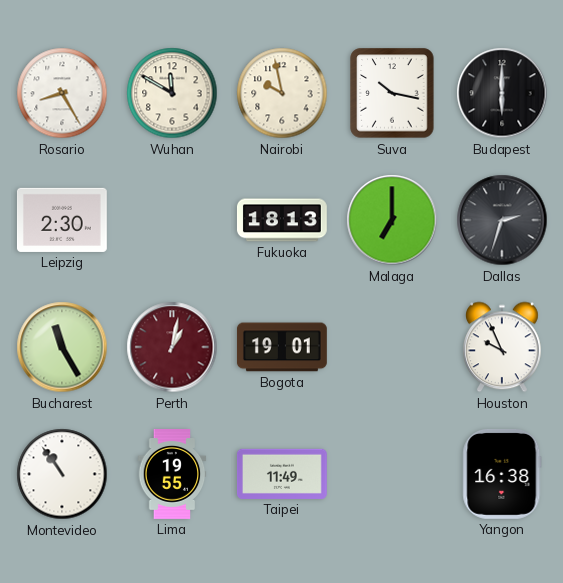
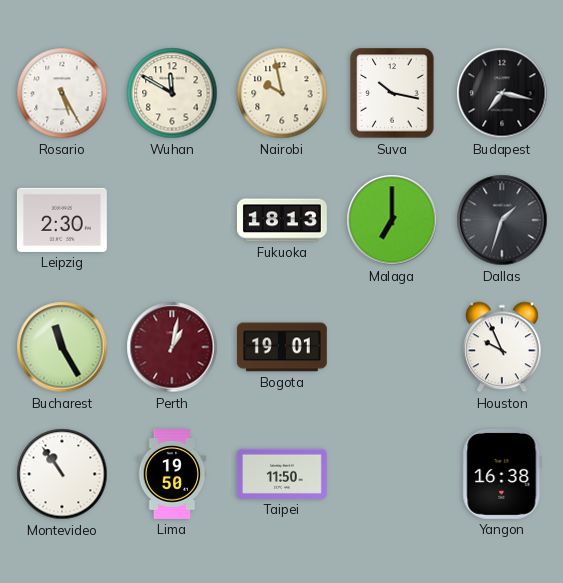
Rosario: 8:25 -> 5:25
Budapest: 6:00 -> 7:17
Dallas: 2:33 -> 1:33
Lima: 19:55 -> 19:50
Taipei: 11:49 -> 11:50
